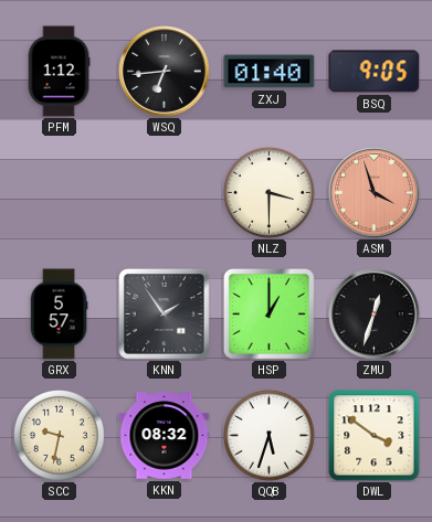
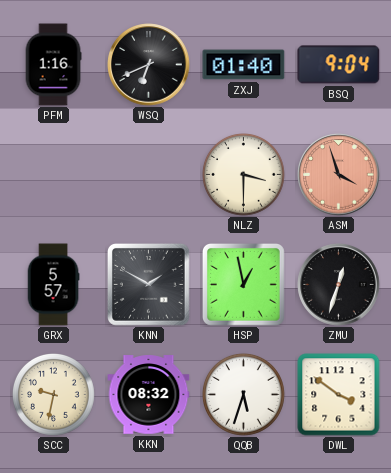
PFM: 1:12 -> 1:16
WSQ: 6:44 -> 6:41
BSQ: 9:05 -> 9:04
KNN: 1:54 -> 1:50
HSP: 1:00 -> 12:58
